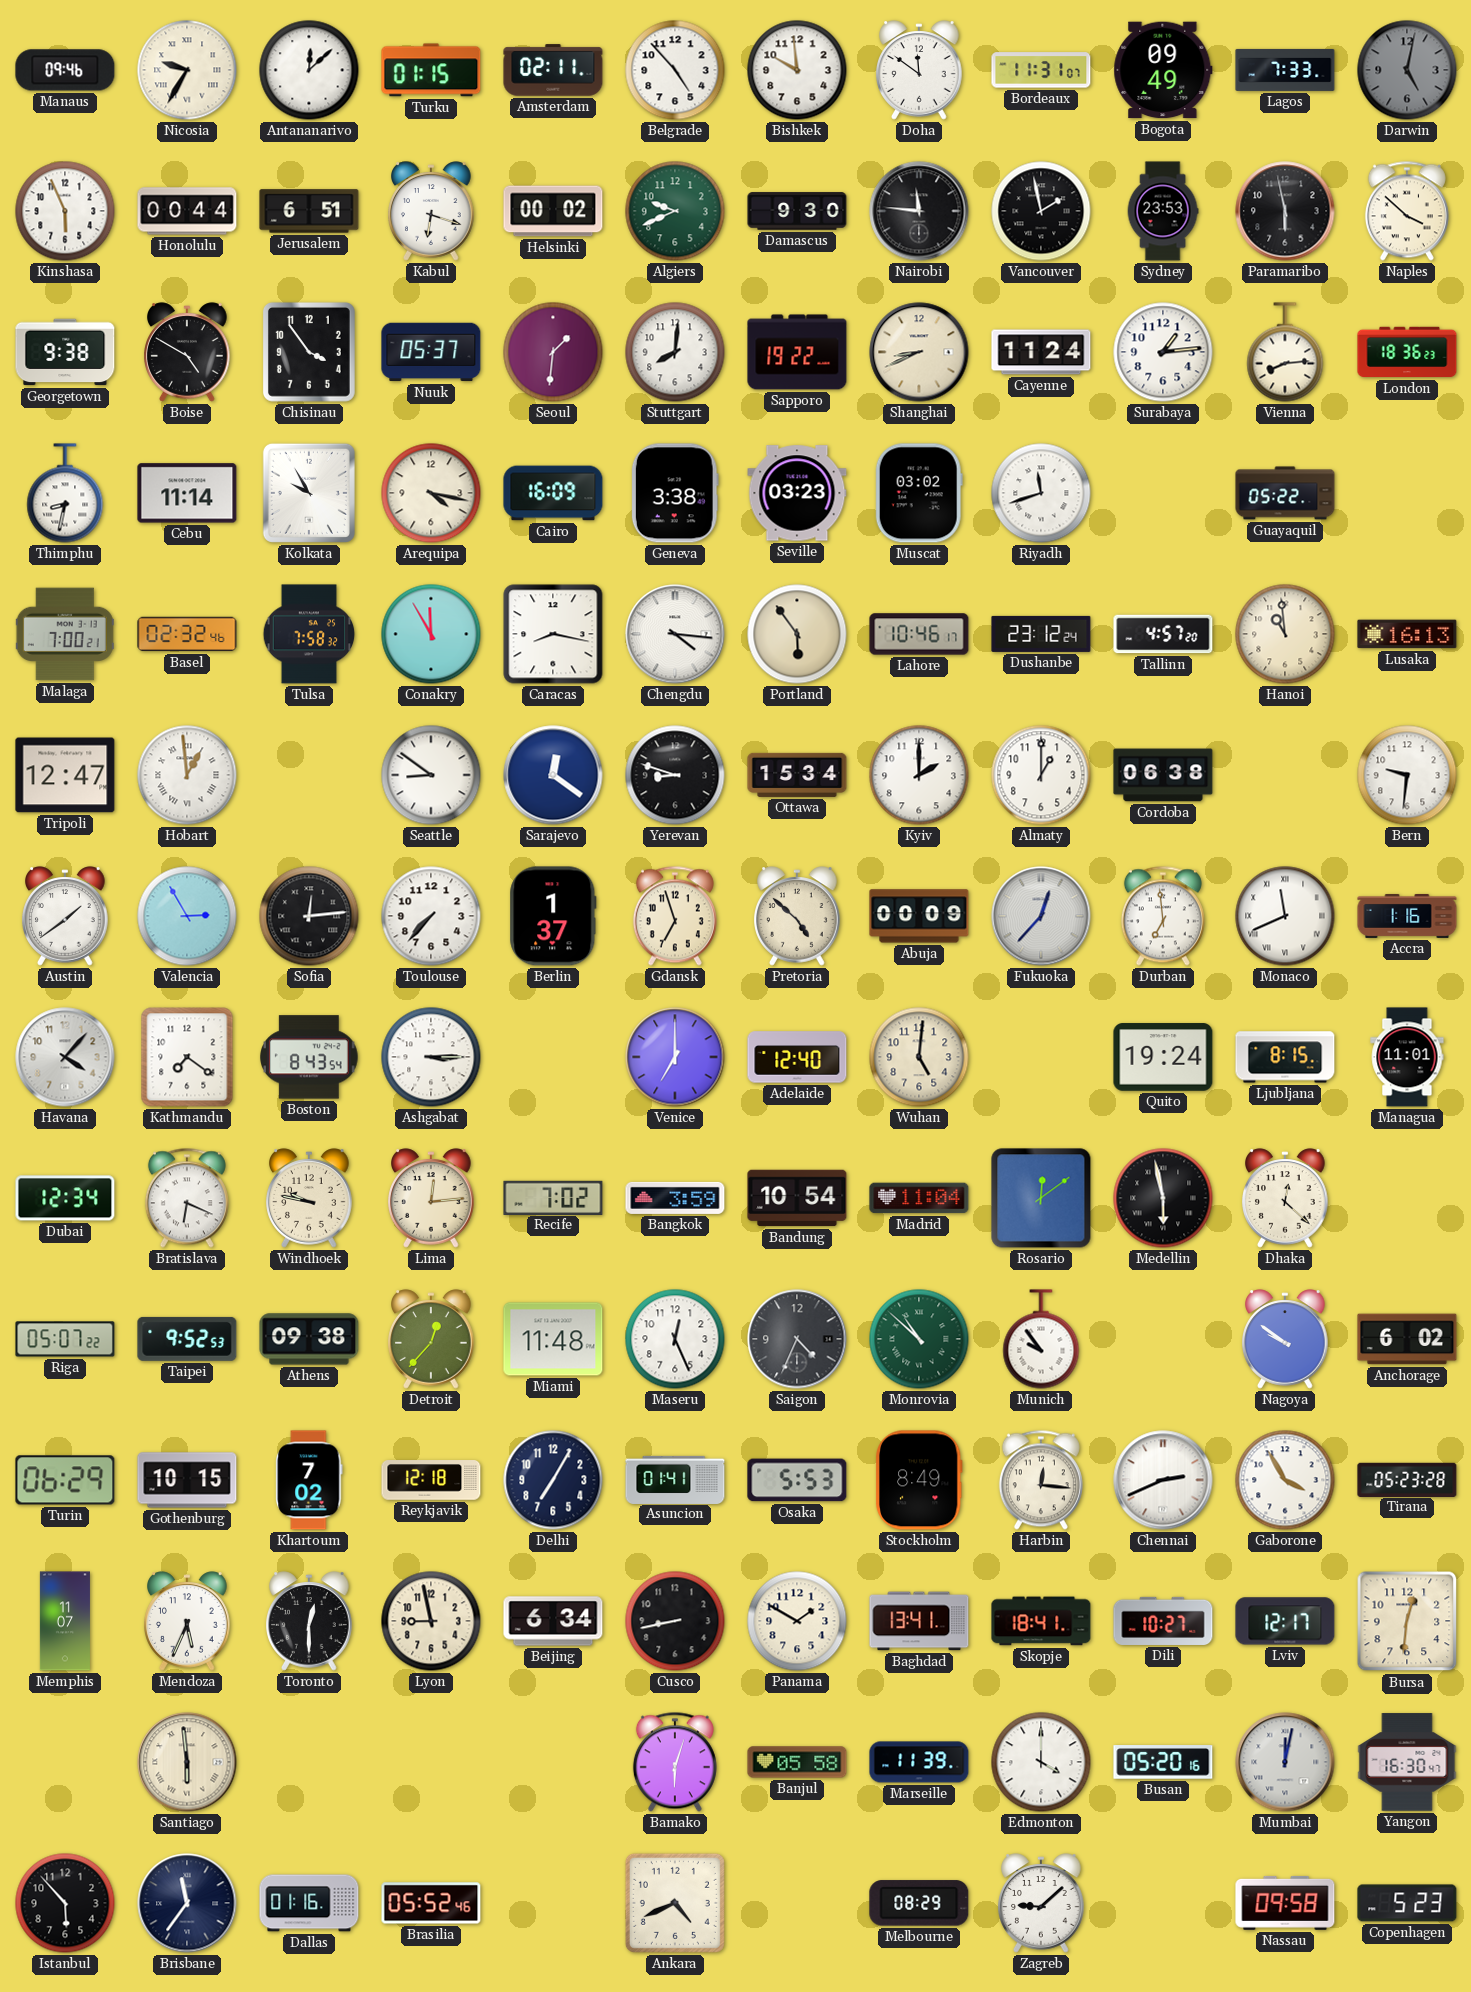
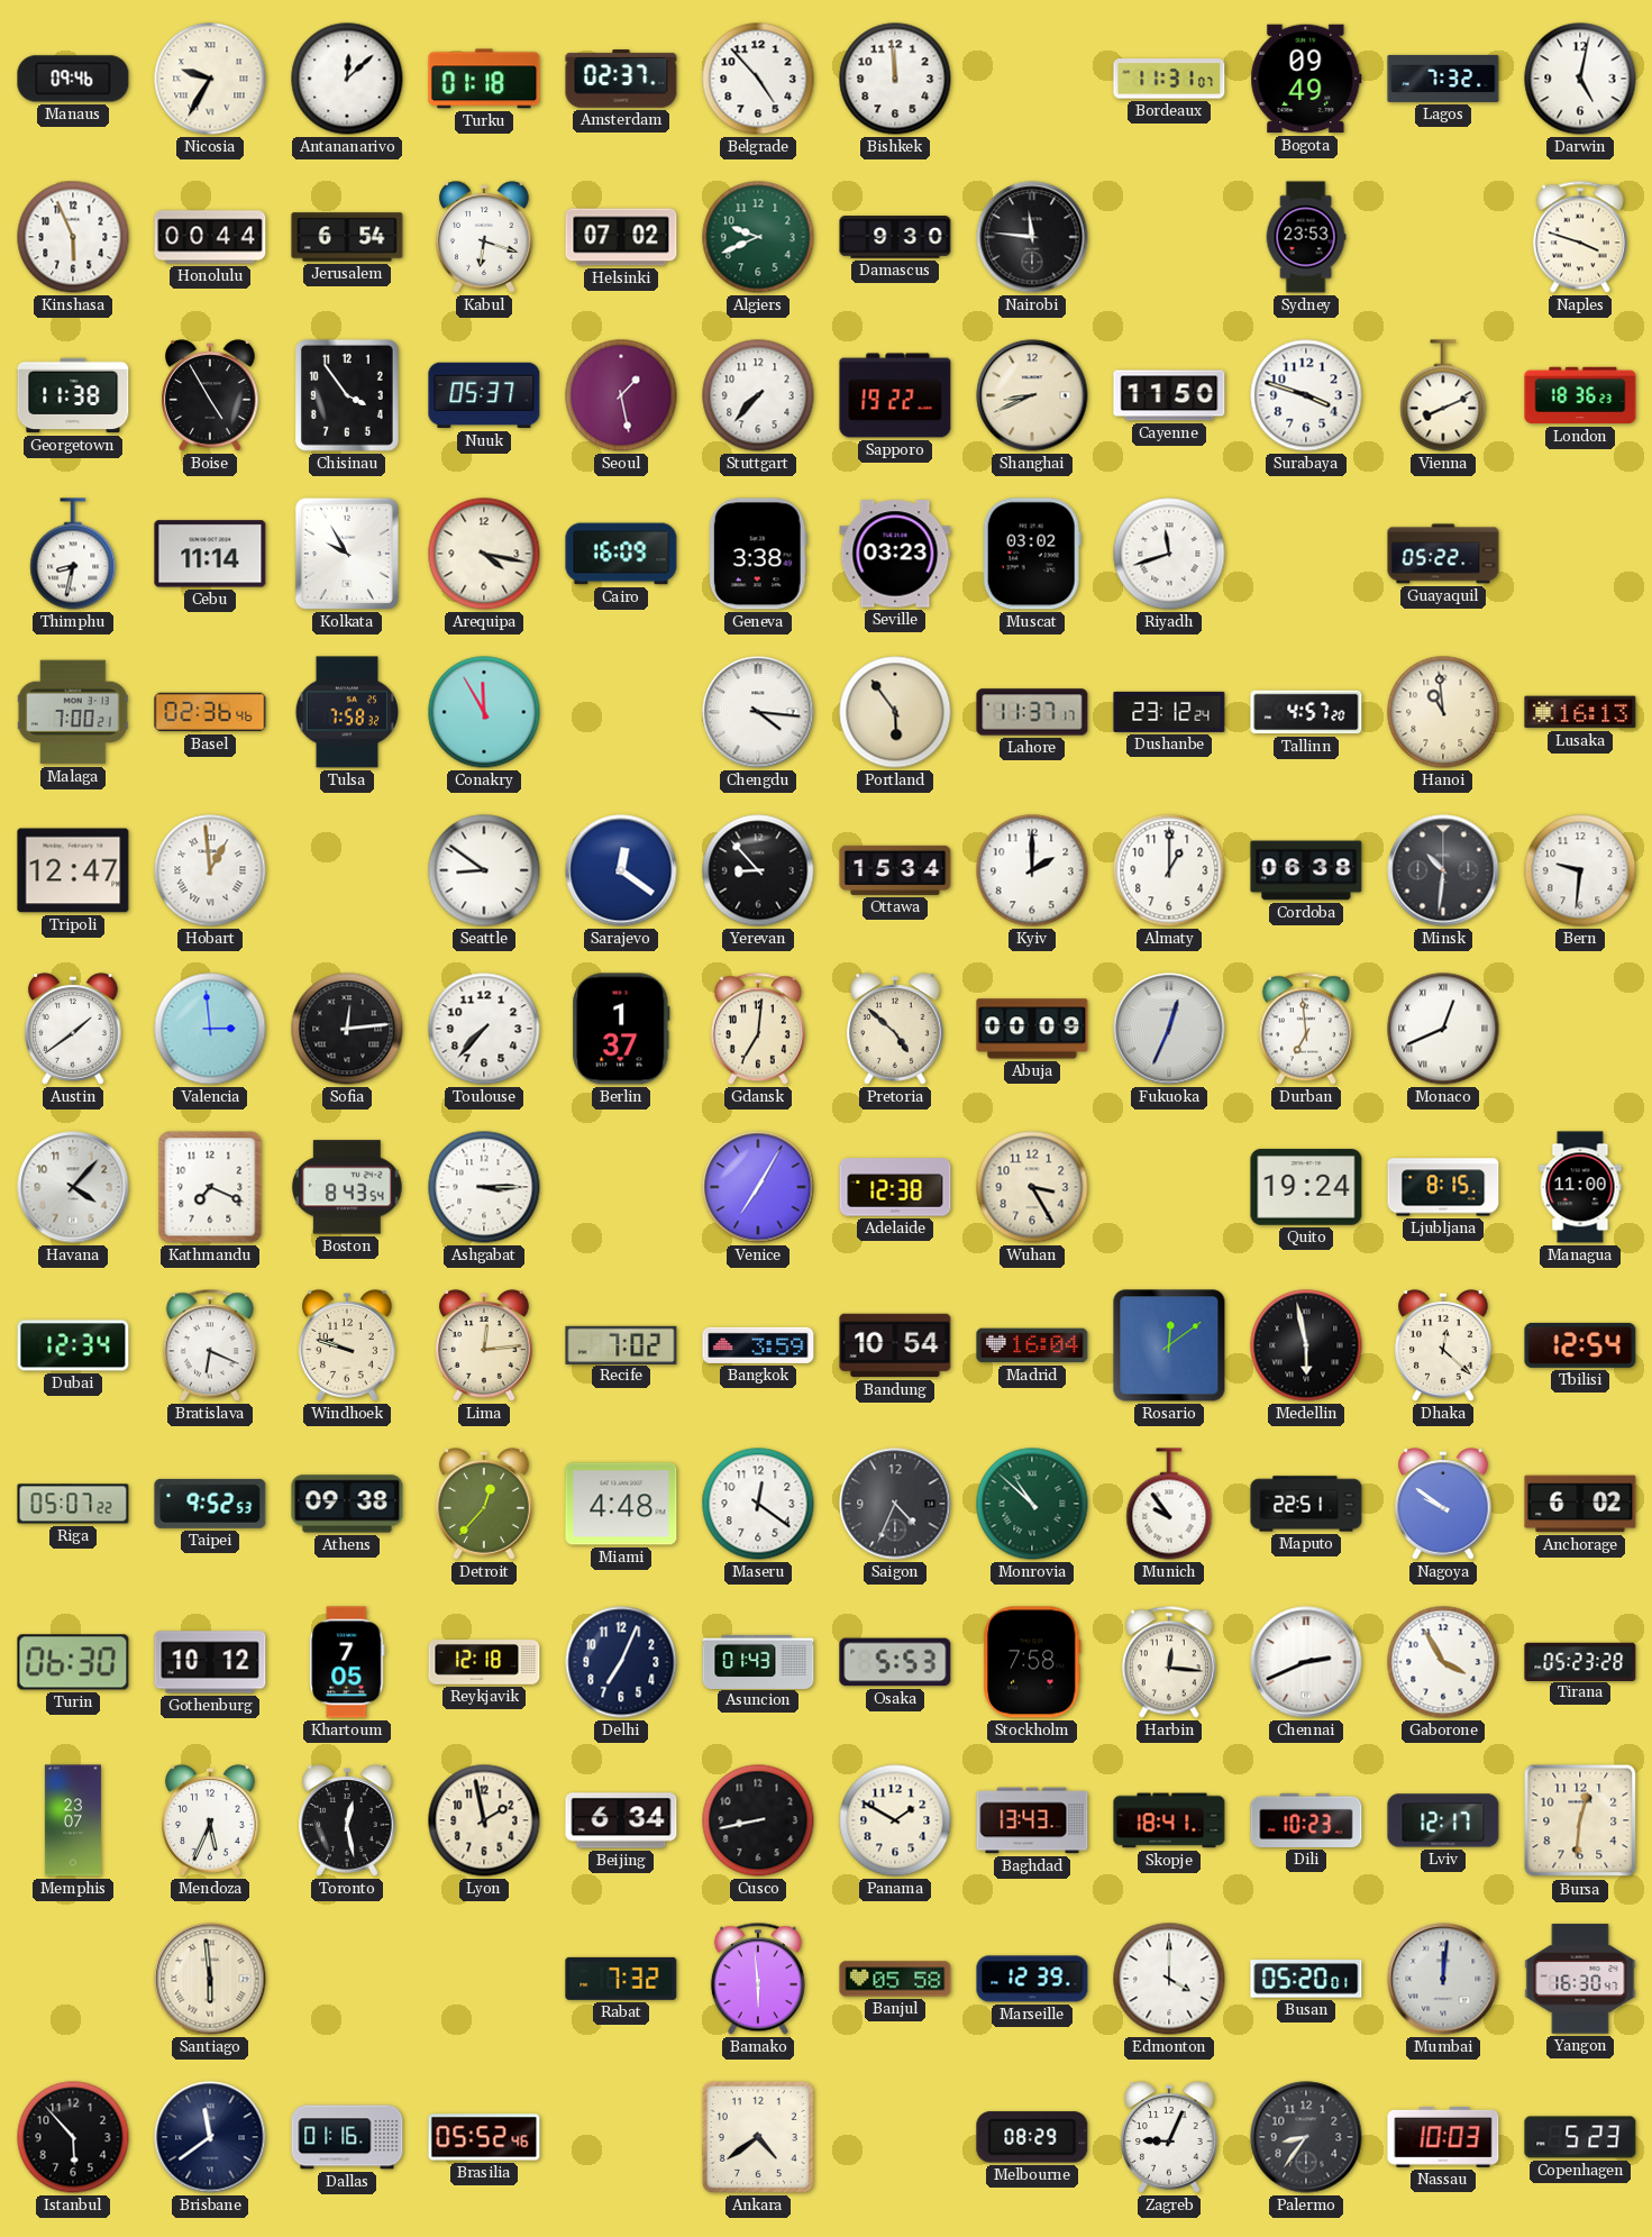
Turku: 01:15 -> 01:18
Amsterdam: 02:11 -> 02:37
Bishkek: 9:59 -> 11:59
Doha: 11:51 -> none
Lagos: 7:33 -> 7:32
Darwin dial: grey -> white
Jerusalem: 6:51 -> 6:54
Helsinki: 00:02 -> 07:02
Vancouver: 1:58 -> none
Paramaribo: 5:58 -> none
Naples: 3:52 -> 3:48
Georgetown: 9:38 -> 11:38
Boise: 4:50 -> 4:55
Seoul: 1:31 -> 1:28
Stuttgart: 8:01 -> 7:37
Cayenne: 11:24 -> 11:50
Surabaya: 1:14 -> 3:48
Vienna: 8:14 -> 8:11
Basel: 02:32 -> 02:36
Caracas: 8:17 -> none
Lahore: 10:46 -> 11:37
Yerevan: 8:48 -> 8:53
Minsk: none -> 10:31
Valencia: 2:55 -> 2:59
Gdansk: 6:57 -> 7:01
Fukuoka: 12:37 -> 12:34
Monaco: 11:41 -> 12:41
Accra: 1:16 -> none
Kathmandu: 7:21 -> 7:19
Venice: 7:00 -> 7:05
Adelaide: 12:40 -> 12:38
Wuhan: 5:01 -> 3:25
Managua: 11:01 -> 11:00
Windhoek: 9:47 -> 9:48
Madrid: 11:04 -> 16:04
Tbilisi: none -> 12:54
Miami: 11:48 -> 4:48
Maseru: 12:26 -> 12:21
Maputo: none -> 22:51
Turin: 06:29 -> 06:30
Gothenburg: 10:15 -> 10:12
Khartoum: 7:02 -> 7:05
Delhi: 7:05 -> 7:04
Asuncion: 01:41 -> 01:43
Stockholm: 8:49 -> 7:58
Memphis: 11:07 -> 23:07
Toronto: 12:30 -> 12:28
Lyon: 8:58 -> 1:58
Baghdad: 13:41 -> 13:43
Dili: 10:27 -> 10:23
Rabat: none -> 7:32
Bamako: 6:03 -> 5:59
Marseille: 11:39 -> 12:39
Busan: 05:20:16 -> 05:20:01
Mumbai: 12:02 -> 12:01
Brisbane: 11:36 -> 11:39
Ankara: 4:41 -> 4:39
Zagreb: 9:08 -> 9:04
Palermo: none -> 8:36
Nassau: 09:58 -> 10:03
